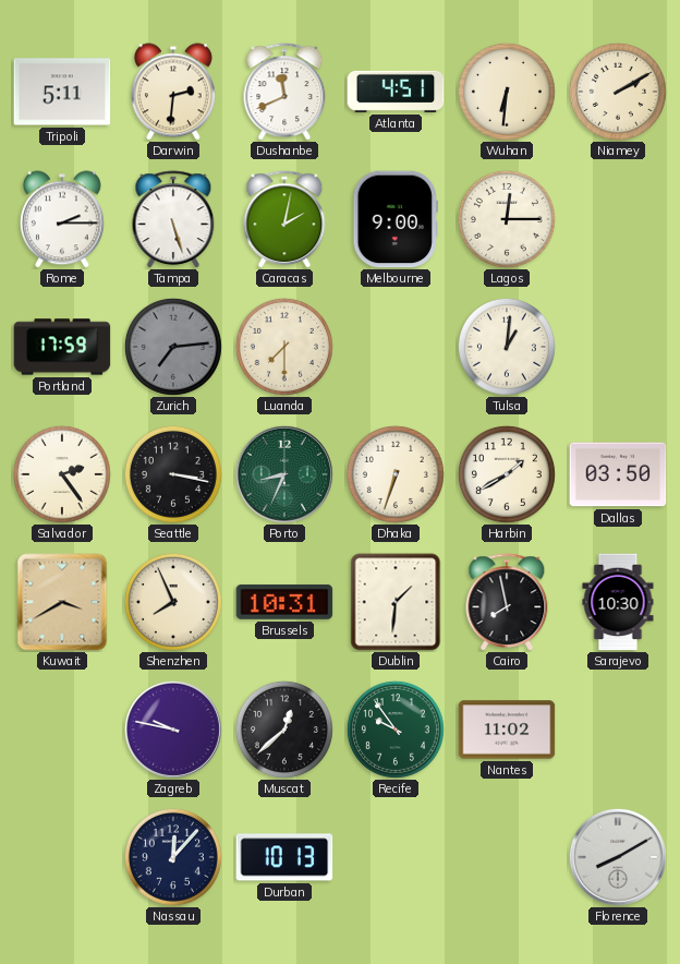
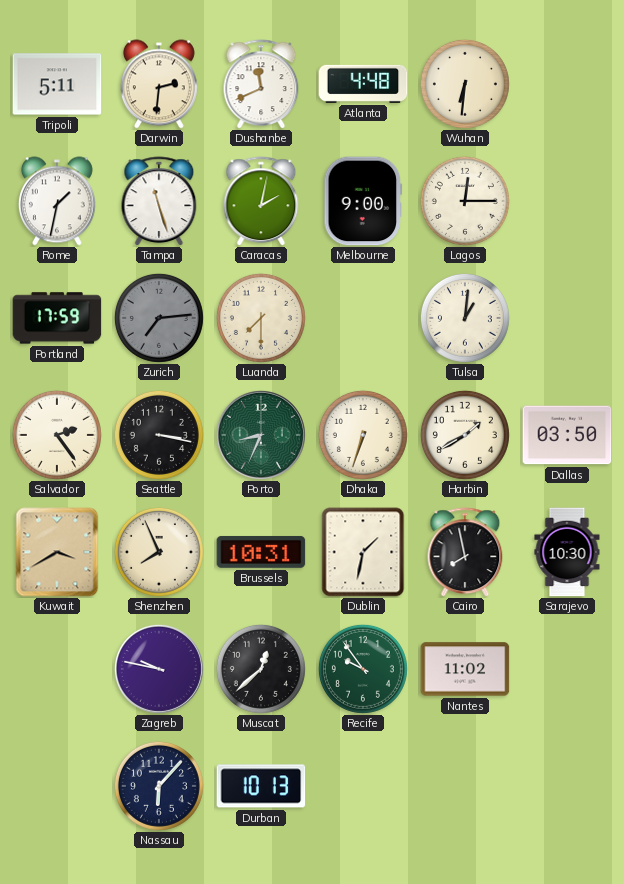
Atlanta: 4:51 -> 4:48
Niamey: 2:10 -> none
Rome: 2:15 -> 1:32
Tampa: 5:27 -> 11:27
Dublin: 1:31 -> 1:32
Nassau: 12:07 -> 6:07
Florence: 8:10 -> none
